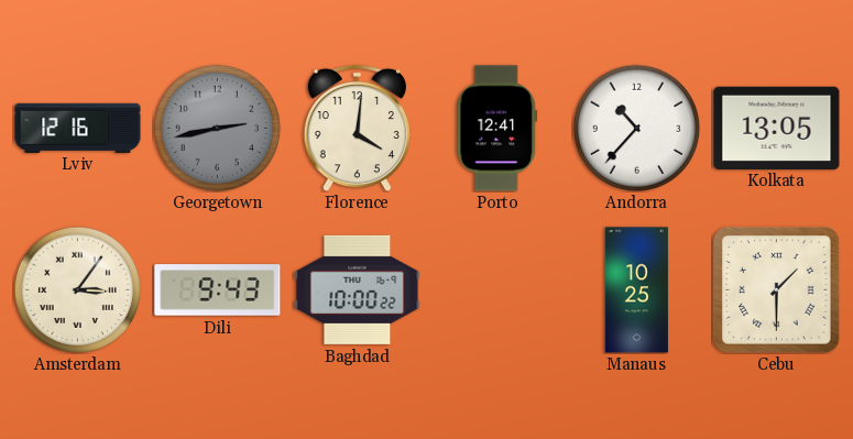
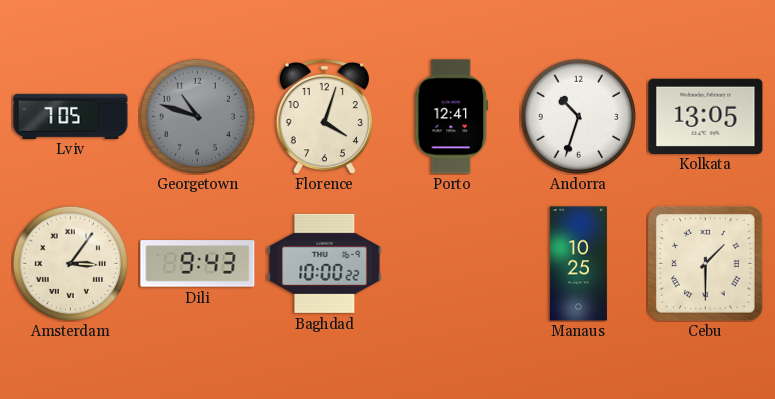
Lviv: 12:16 -> 7:05
Georgetown: 2:43 -> 10:48
Florence: 4:01 -> 4:03
Andorra: 10:37 -> 10:33
